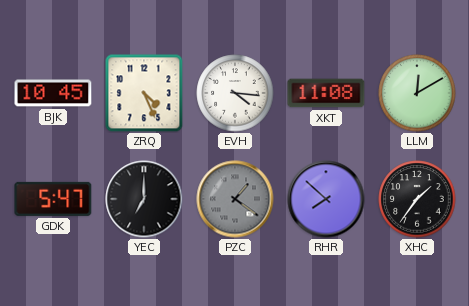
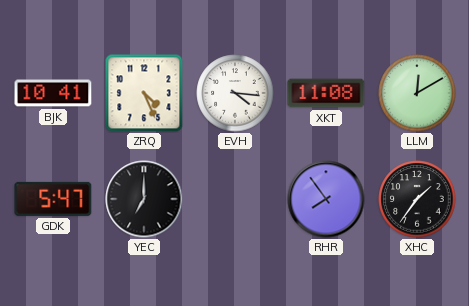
BJK: 10:45 -> 10:41
PZC: 1:21 -> none
RHR: 7:52 -> 7:54
